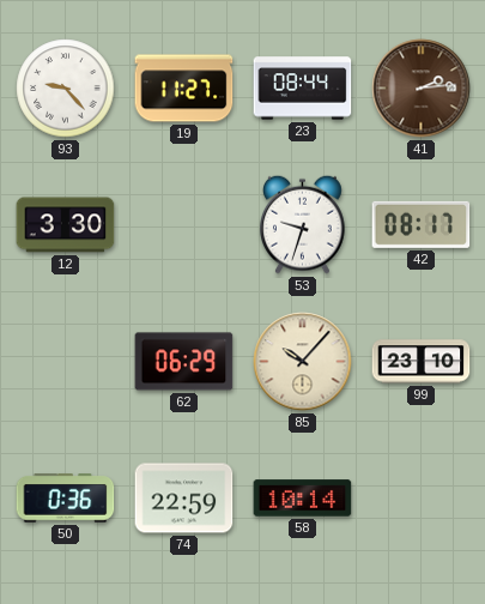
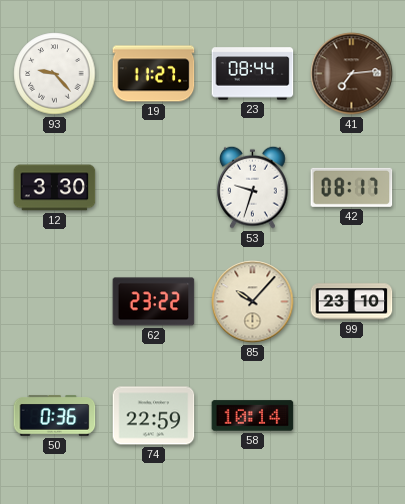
41: 2:14 -> 7:14
62: 06:29 -> 23:22
